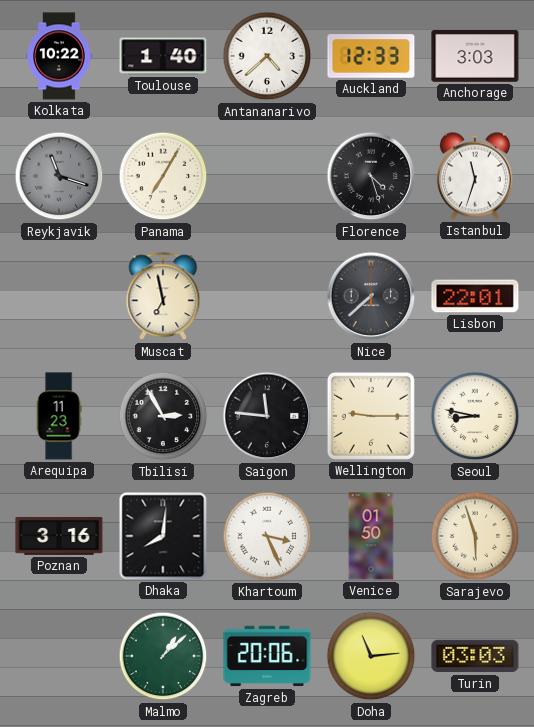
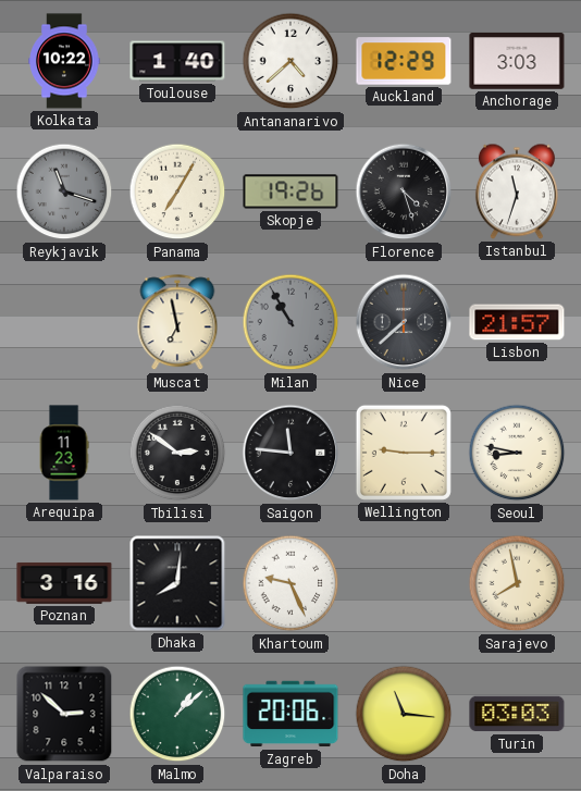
Auckland: 12:33 -> 12:29
Skopje: none -> 19:26
Milan: none -> 10:55
Lisbon: 22:01 -> 21:57
Tbilisi: 2:55 -> 2:51
Khartoum: 3:26 -> 9:26
Venice: 01:50 -> none
Sarajevo: 5:57 -> 7:58
Valparaiso: none -> 2:52
Doha: 11:14 -> 11:16
